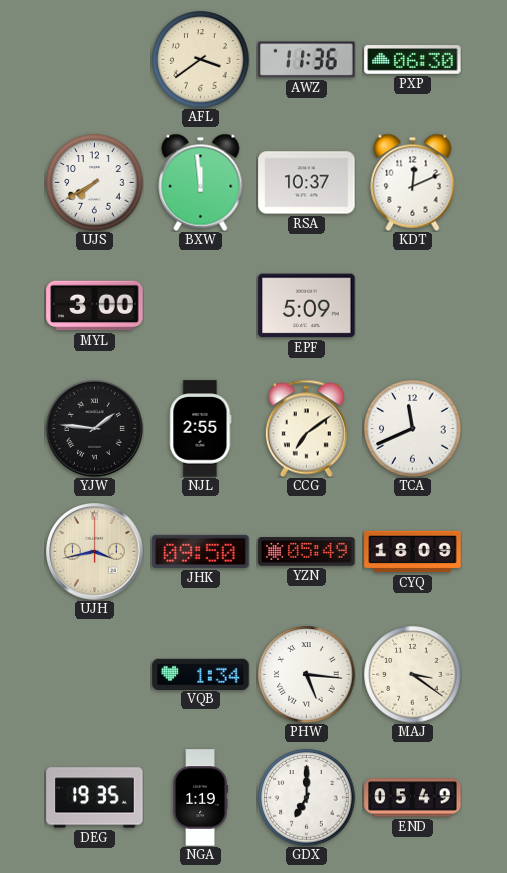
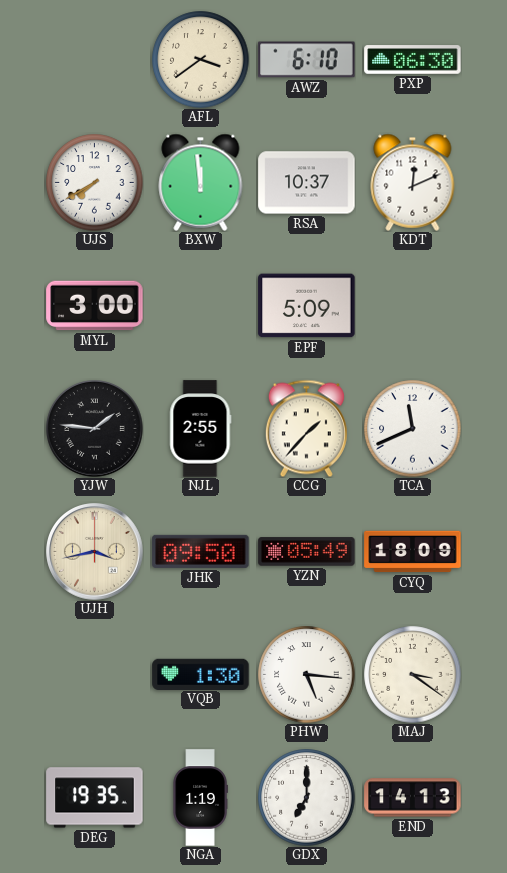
AWZ: 11:36 -> 6:10
CCG: 7:09 -> 1:37
VQB: 1:34 -> 1:30
END: 05:49 -> 14:13
